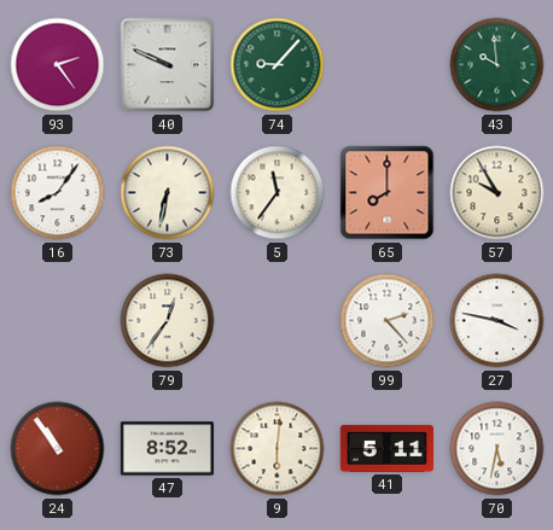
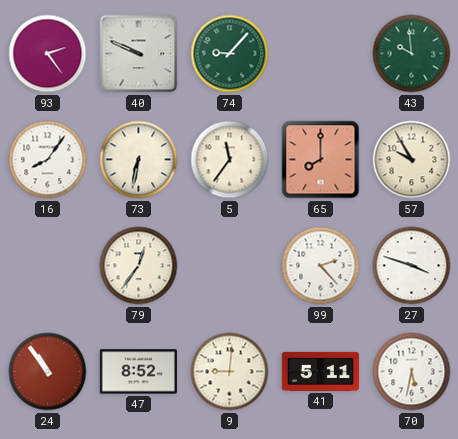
27: 3:47 -> 3:48
9: 6:01 -> 9:01
